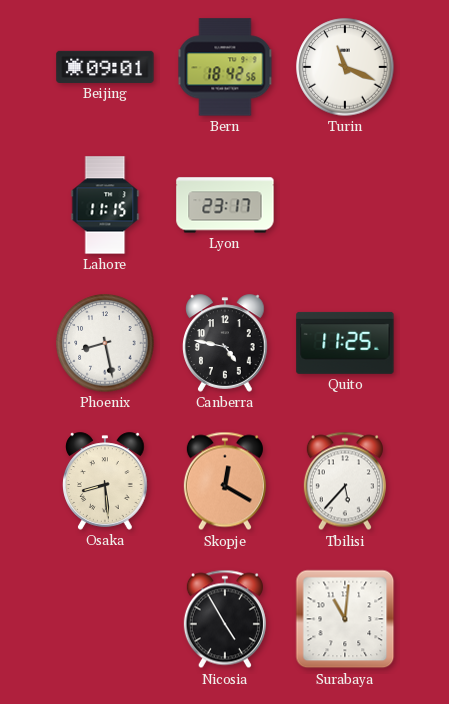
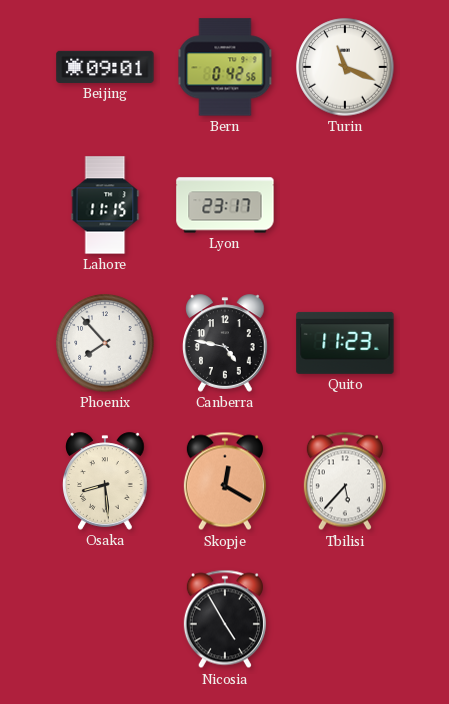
Bern: 18:42 -> 0:42
Phoenix: 8:28 -> 7:53
Quito: 11:25 -> 11:23
Surabaya: 11:01 -> none
